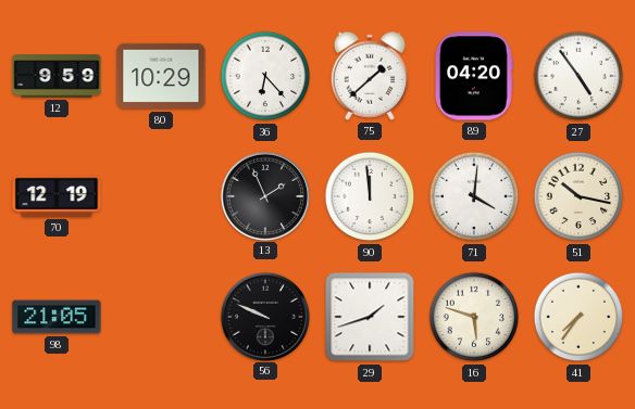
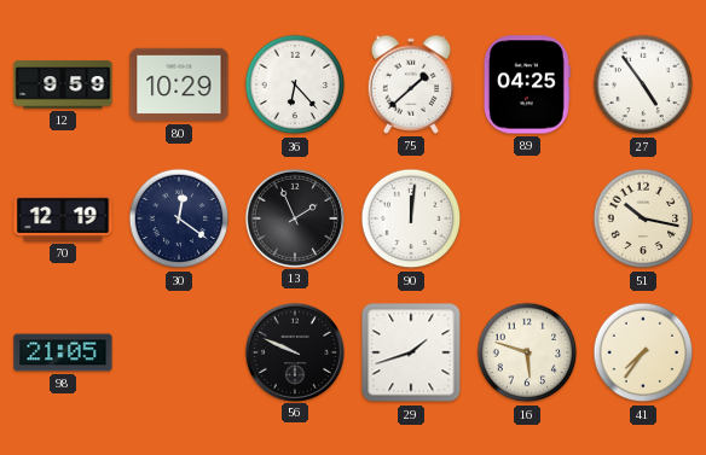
89: 04:20 -> 04:25
30: none -> 12:21
90: 11:59 -> 12:01
71: 4:01 -> none
